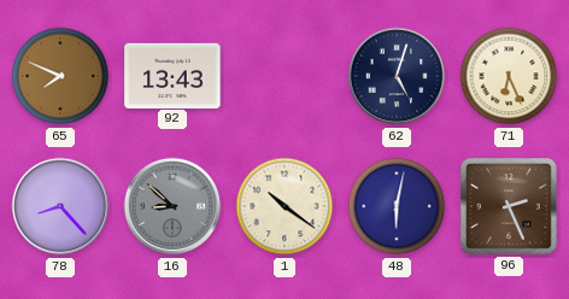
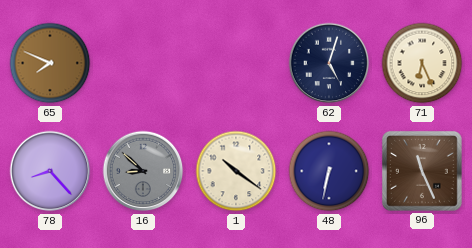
92: 13:43 -> none
48: 6:02 -> 6:32
96: 2:26 -> 11:26
